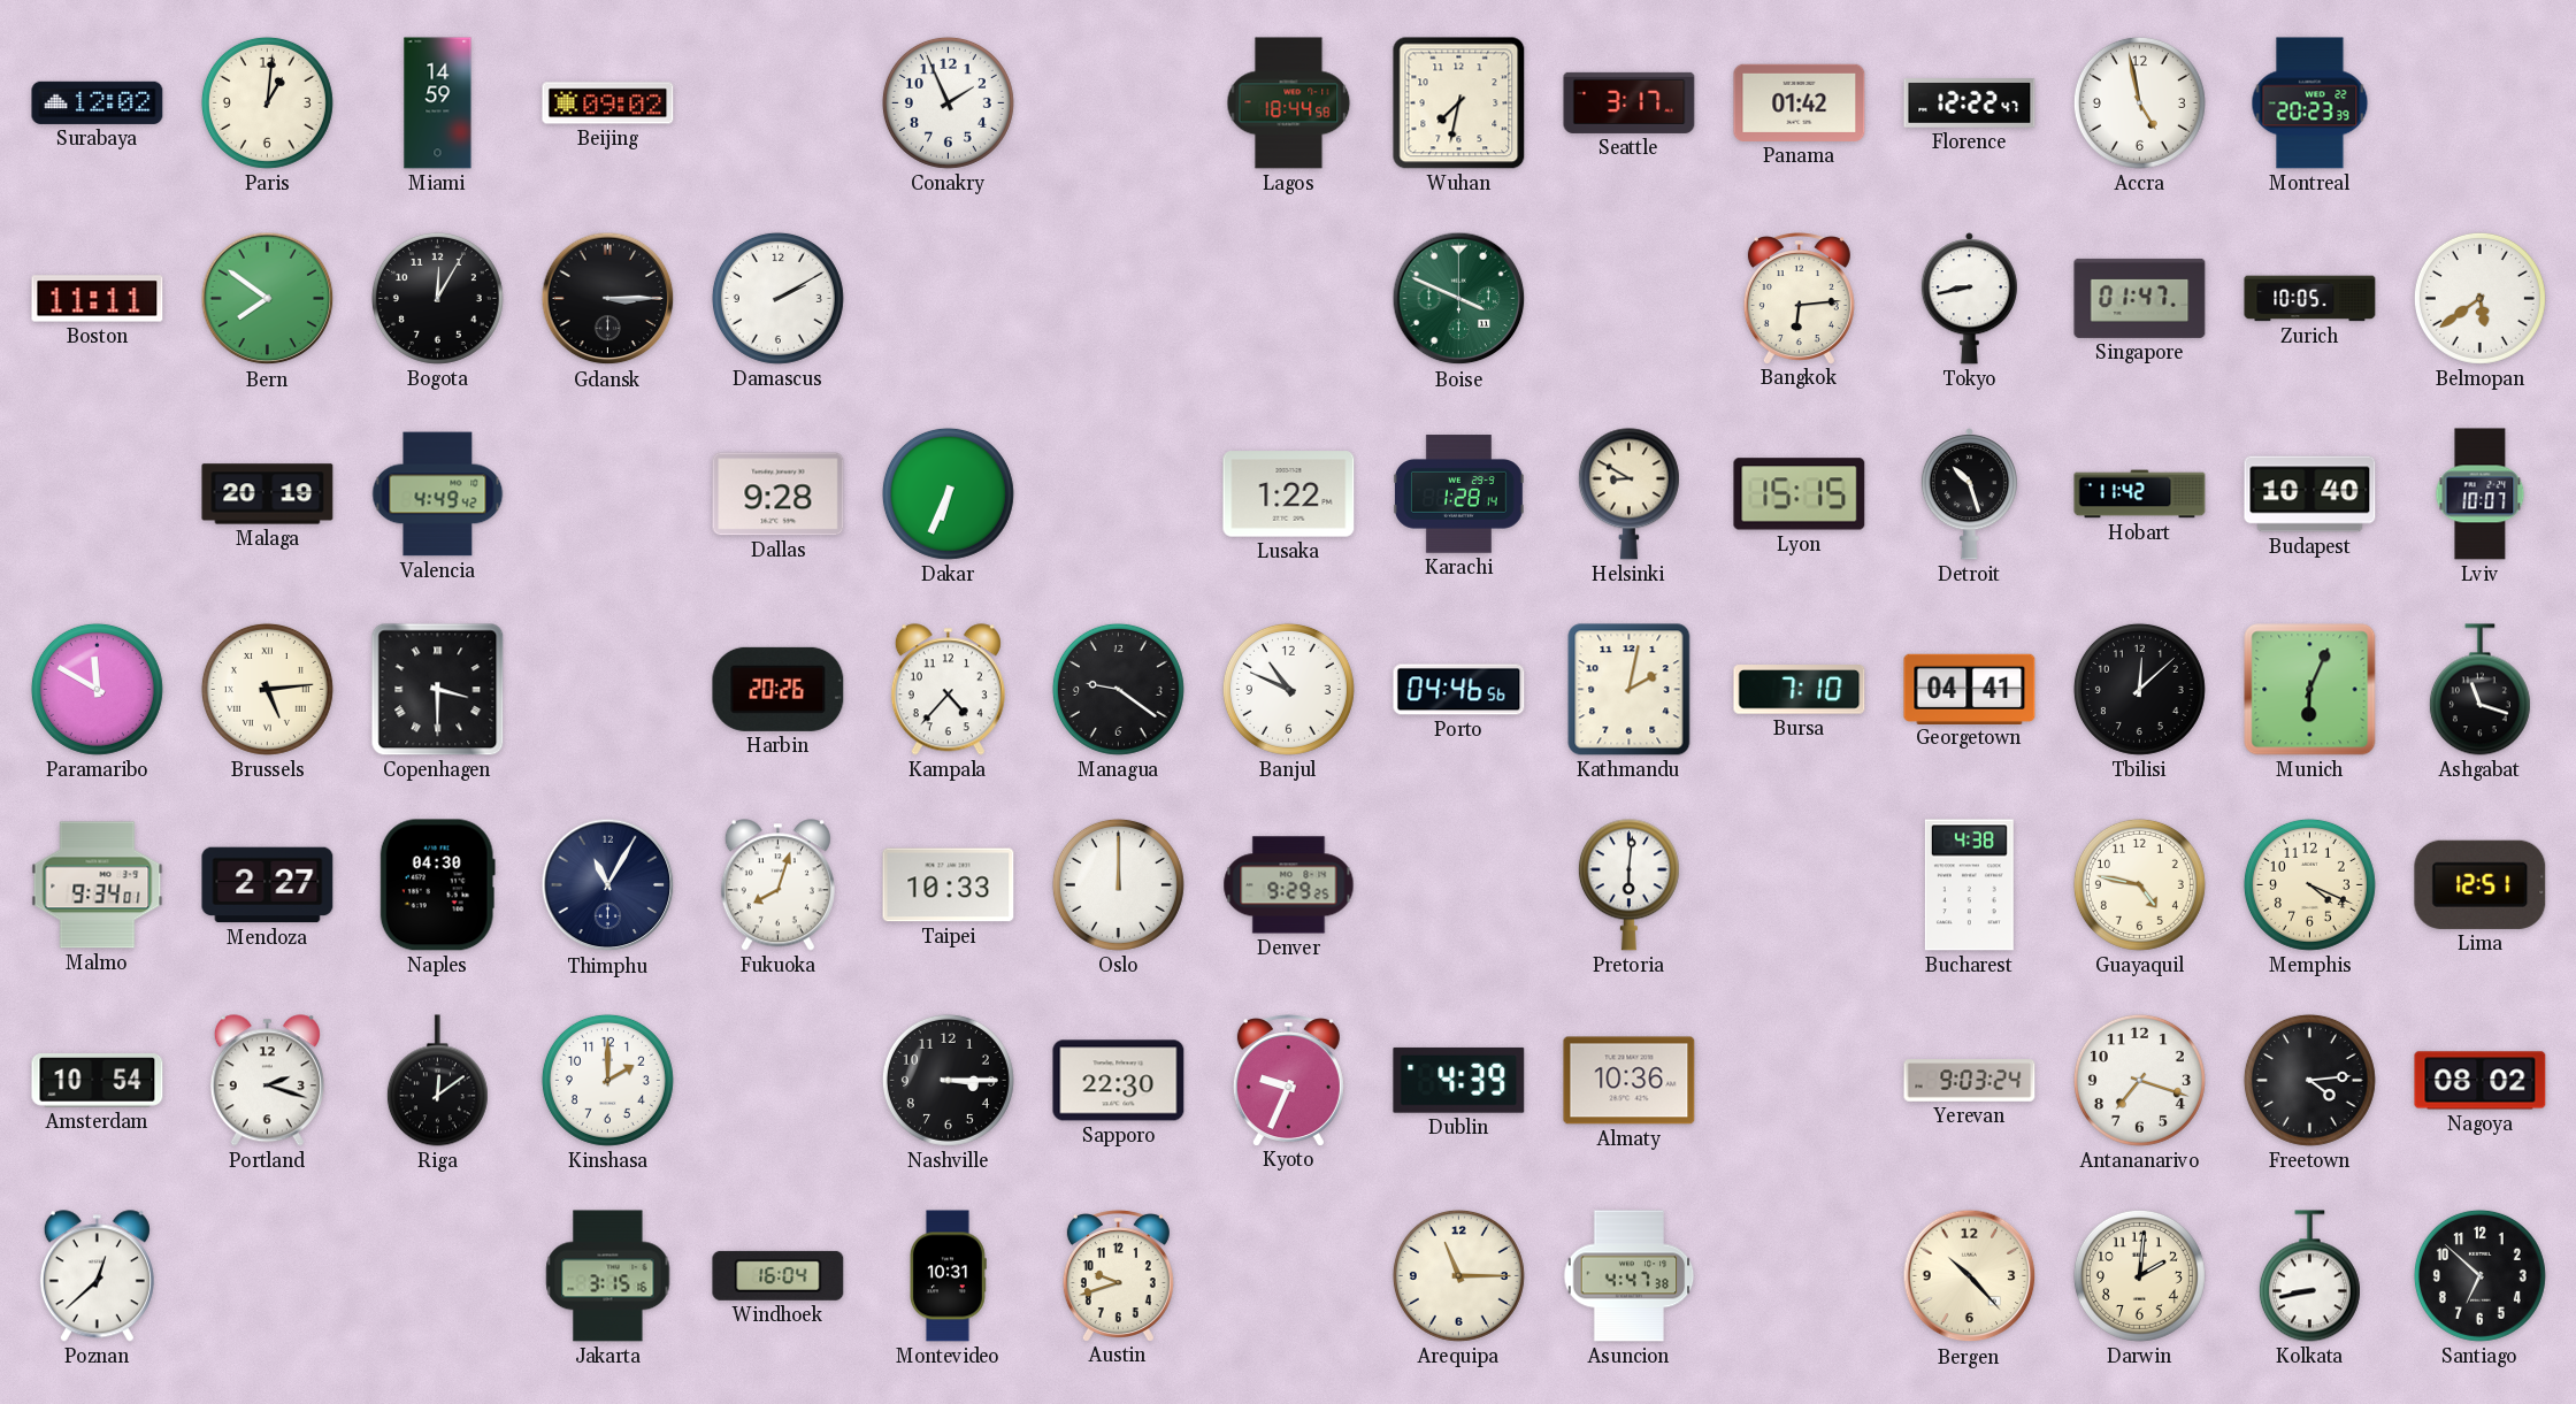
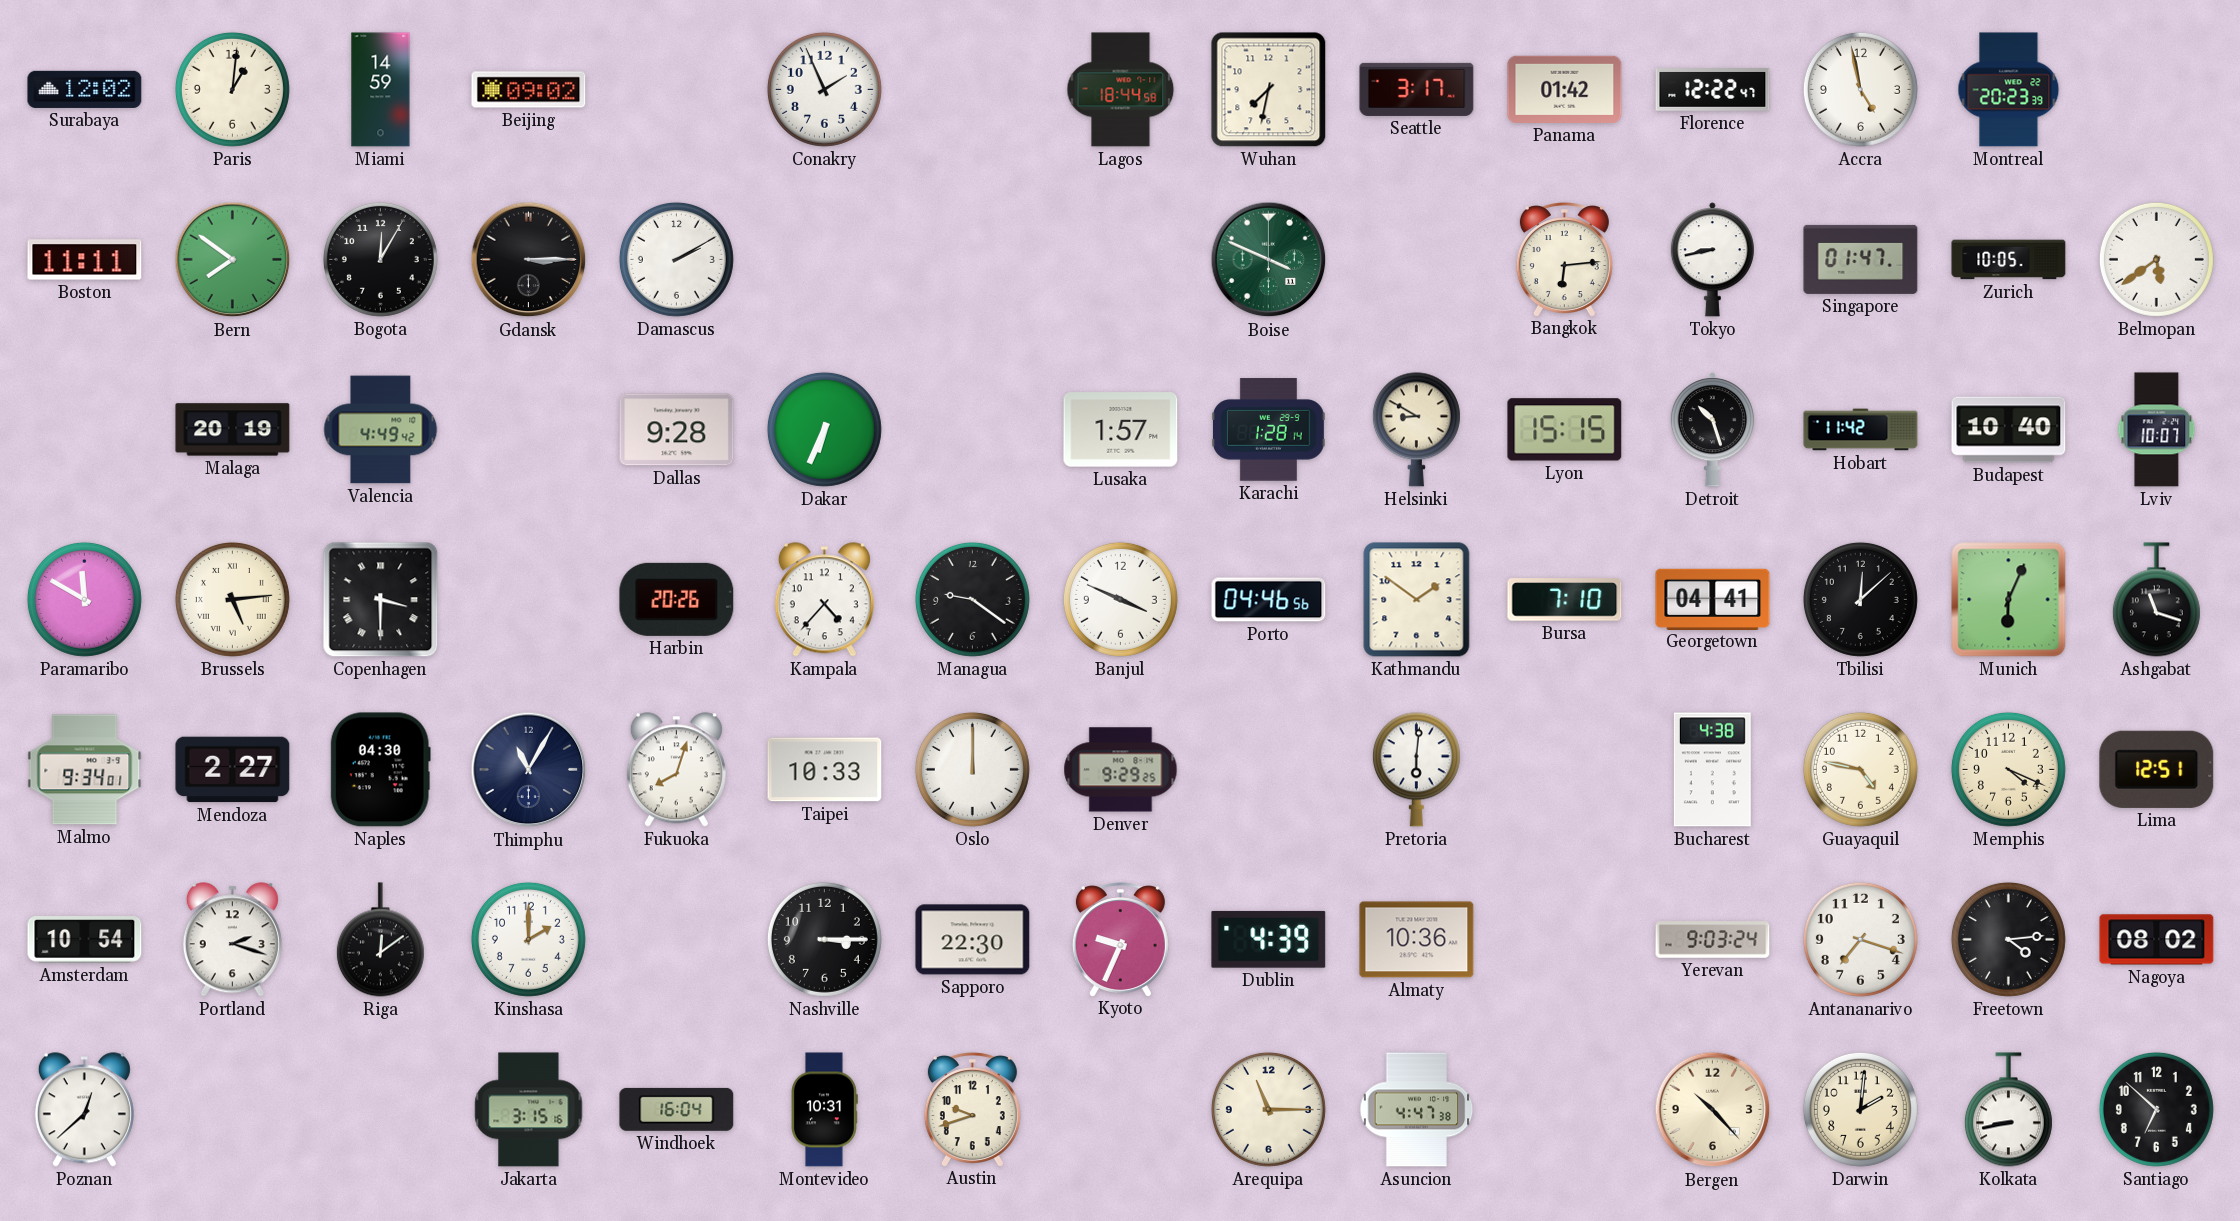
Lusaka: 1:22 -> 1:57
Banjul: 10:49 -> 3:49
Kathmandu: 2:02 -> 1:51
